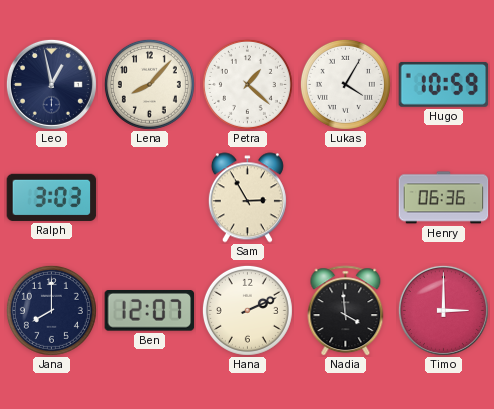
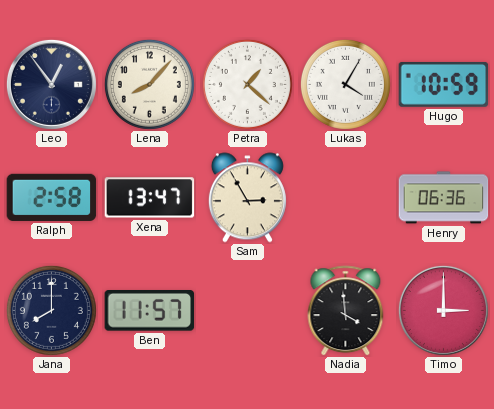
Leo: 12:58 -> 12:54
Ralph: 3:03 -> 2:58
Xena: none -> 13:47
Ben: 12:07 -> 11:57
Hana: 2:11 -> none
